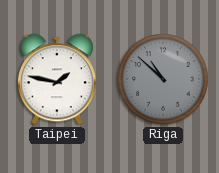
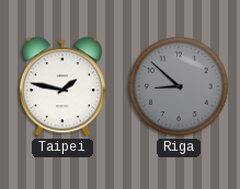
Riga: 10:52 -> 8:52
